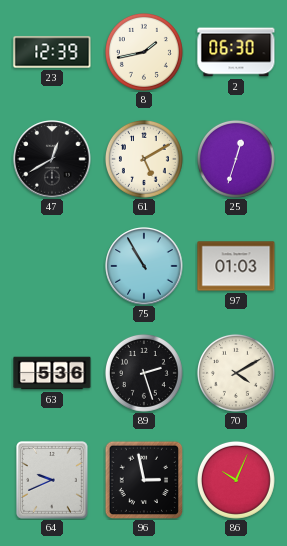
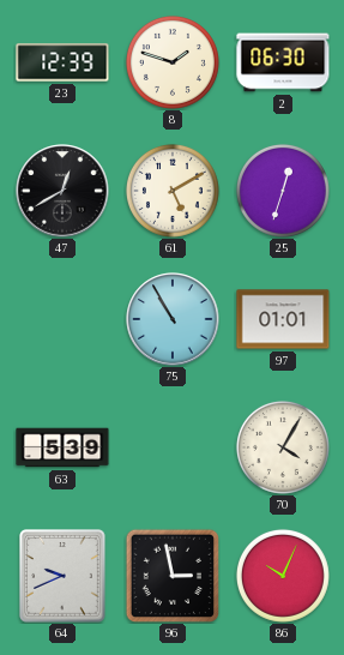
8: 1:43 -> 1:48
97: 01:03 -> 01:01
63: 5:36 -> 5:39
89: 2:27 -> none
70: 4:10 -> 4:05
